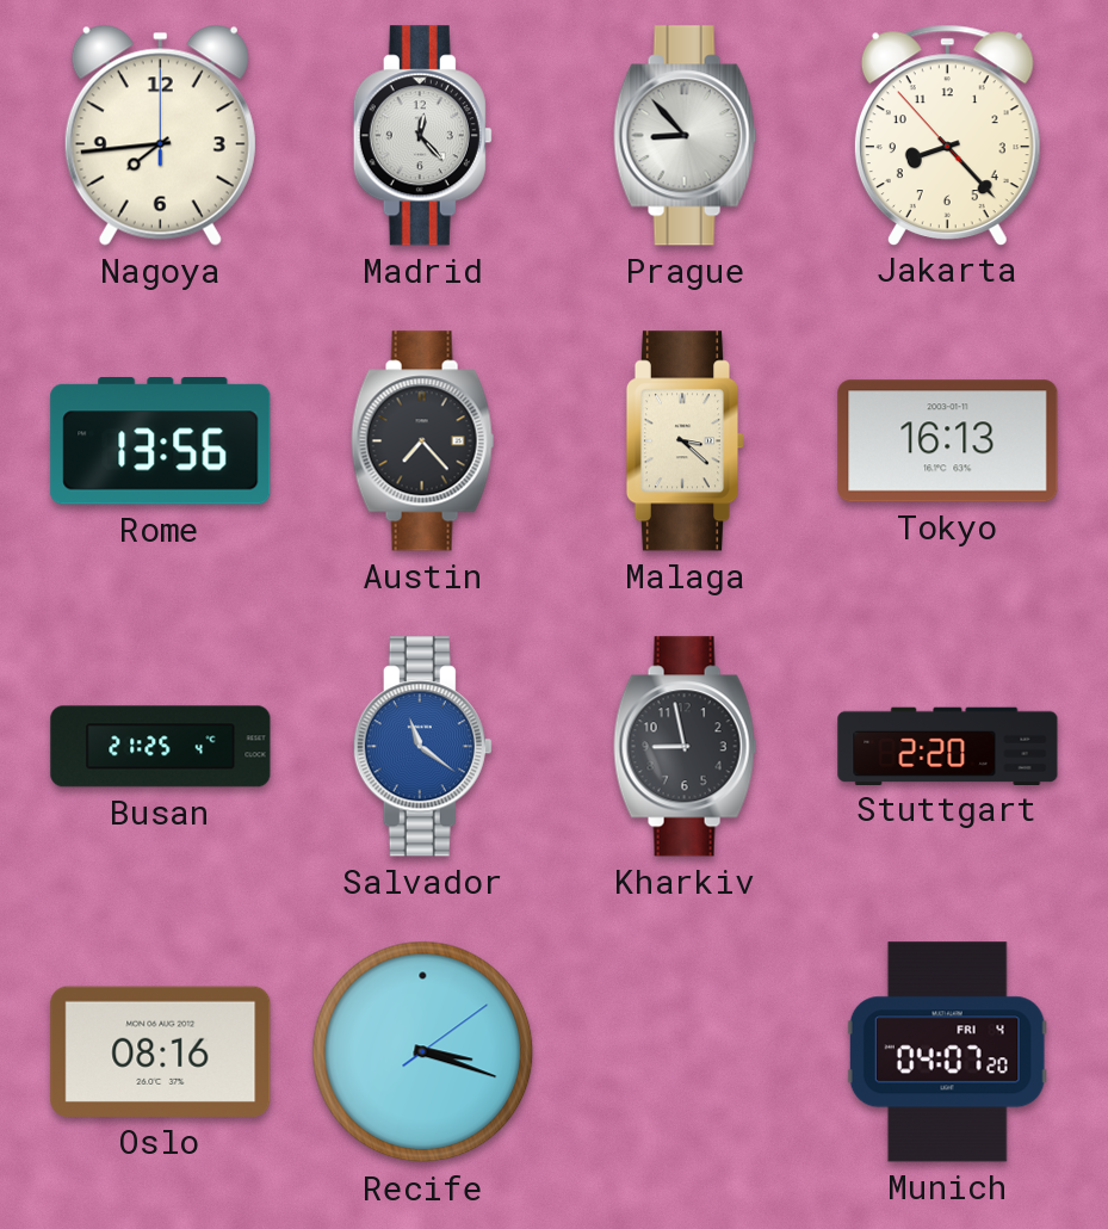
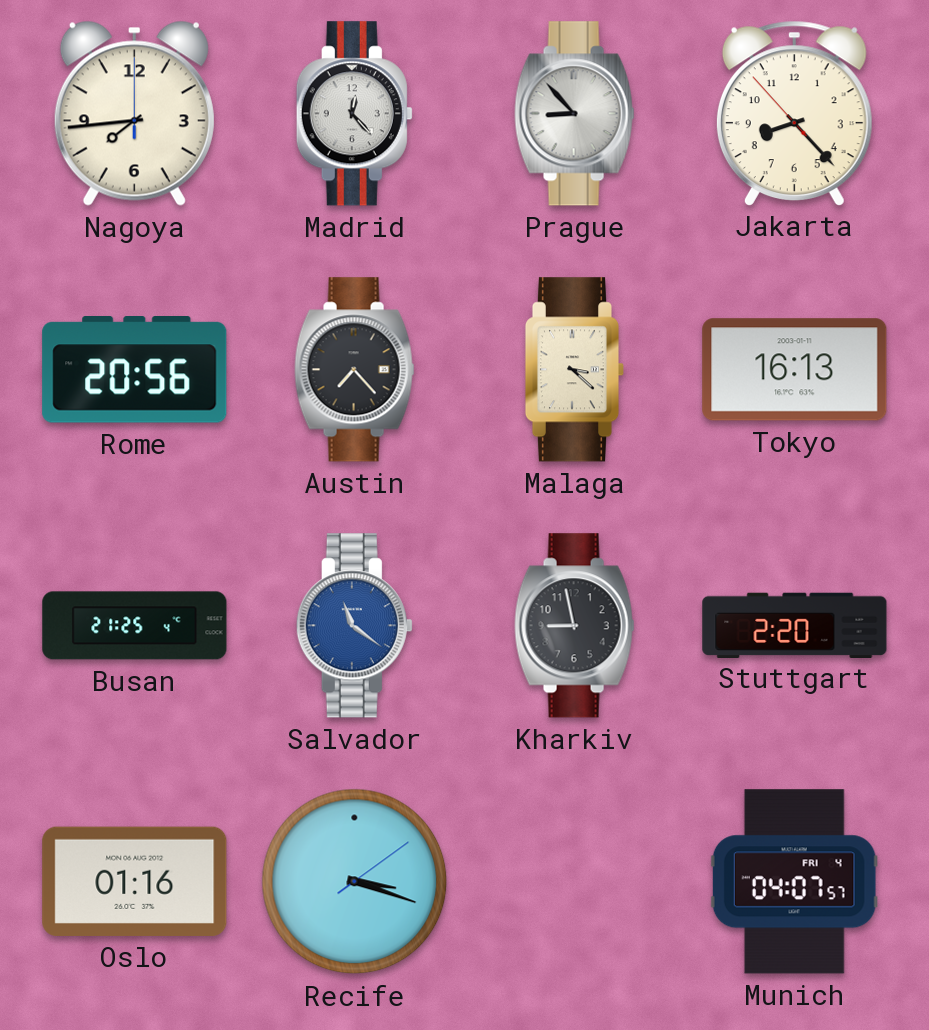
Rome: 13:56 -> 20:56
Oslo: 08:16 -> 01:16
Munich: 04:07:20 -> 04:07:57
